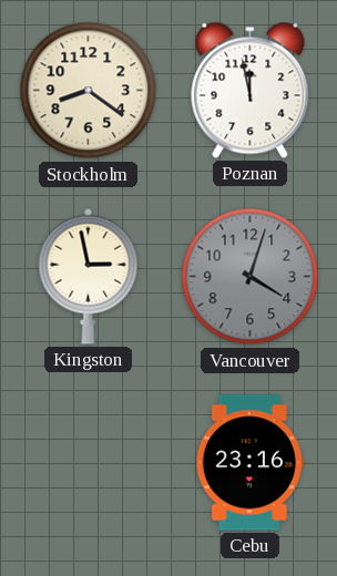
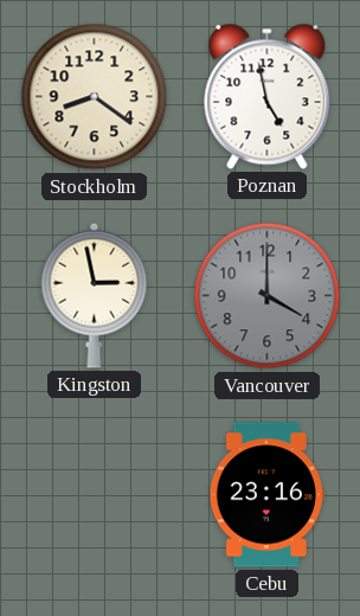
Poznan: 11:58 -> 4:58
Vancouver: 4:03 -> 4:00
